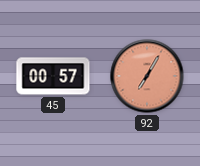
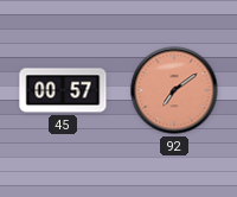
92: 7:05 -> 7:09
